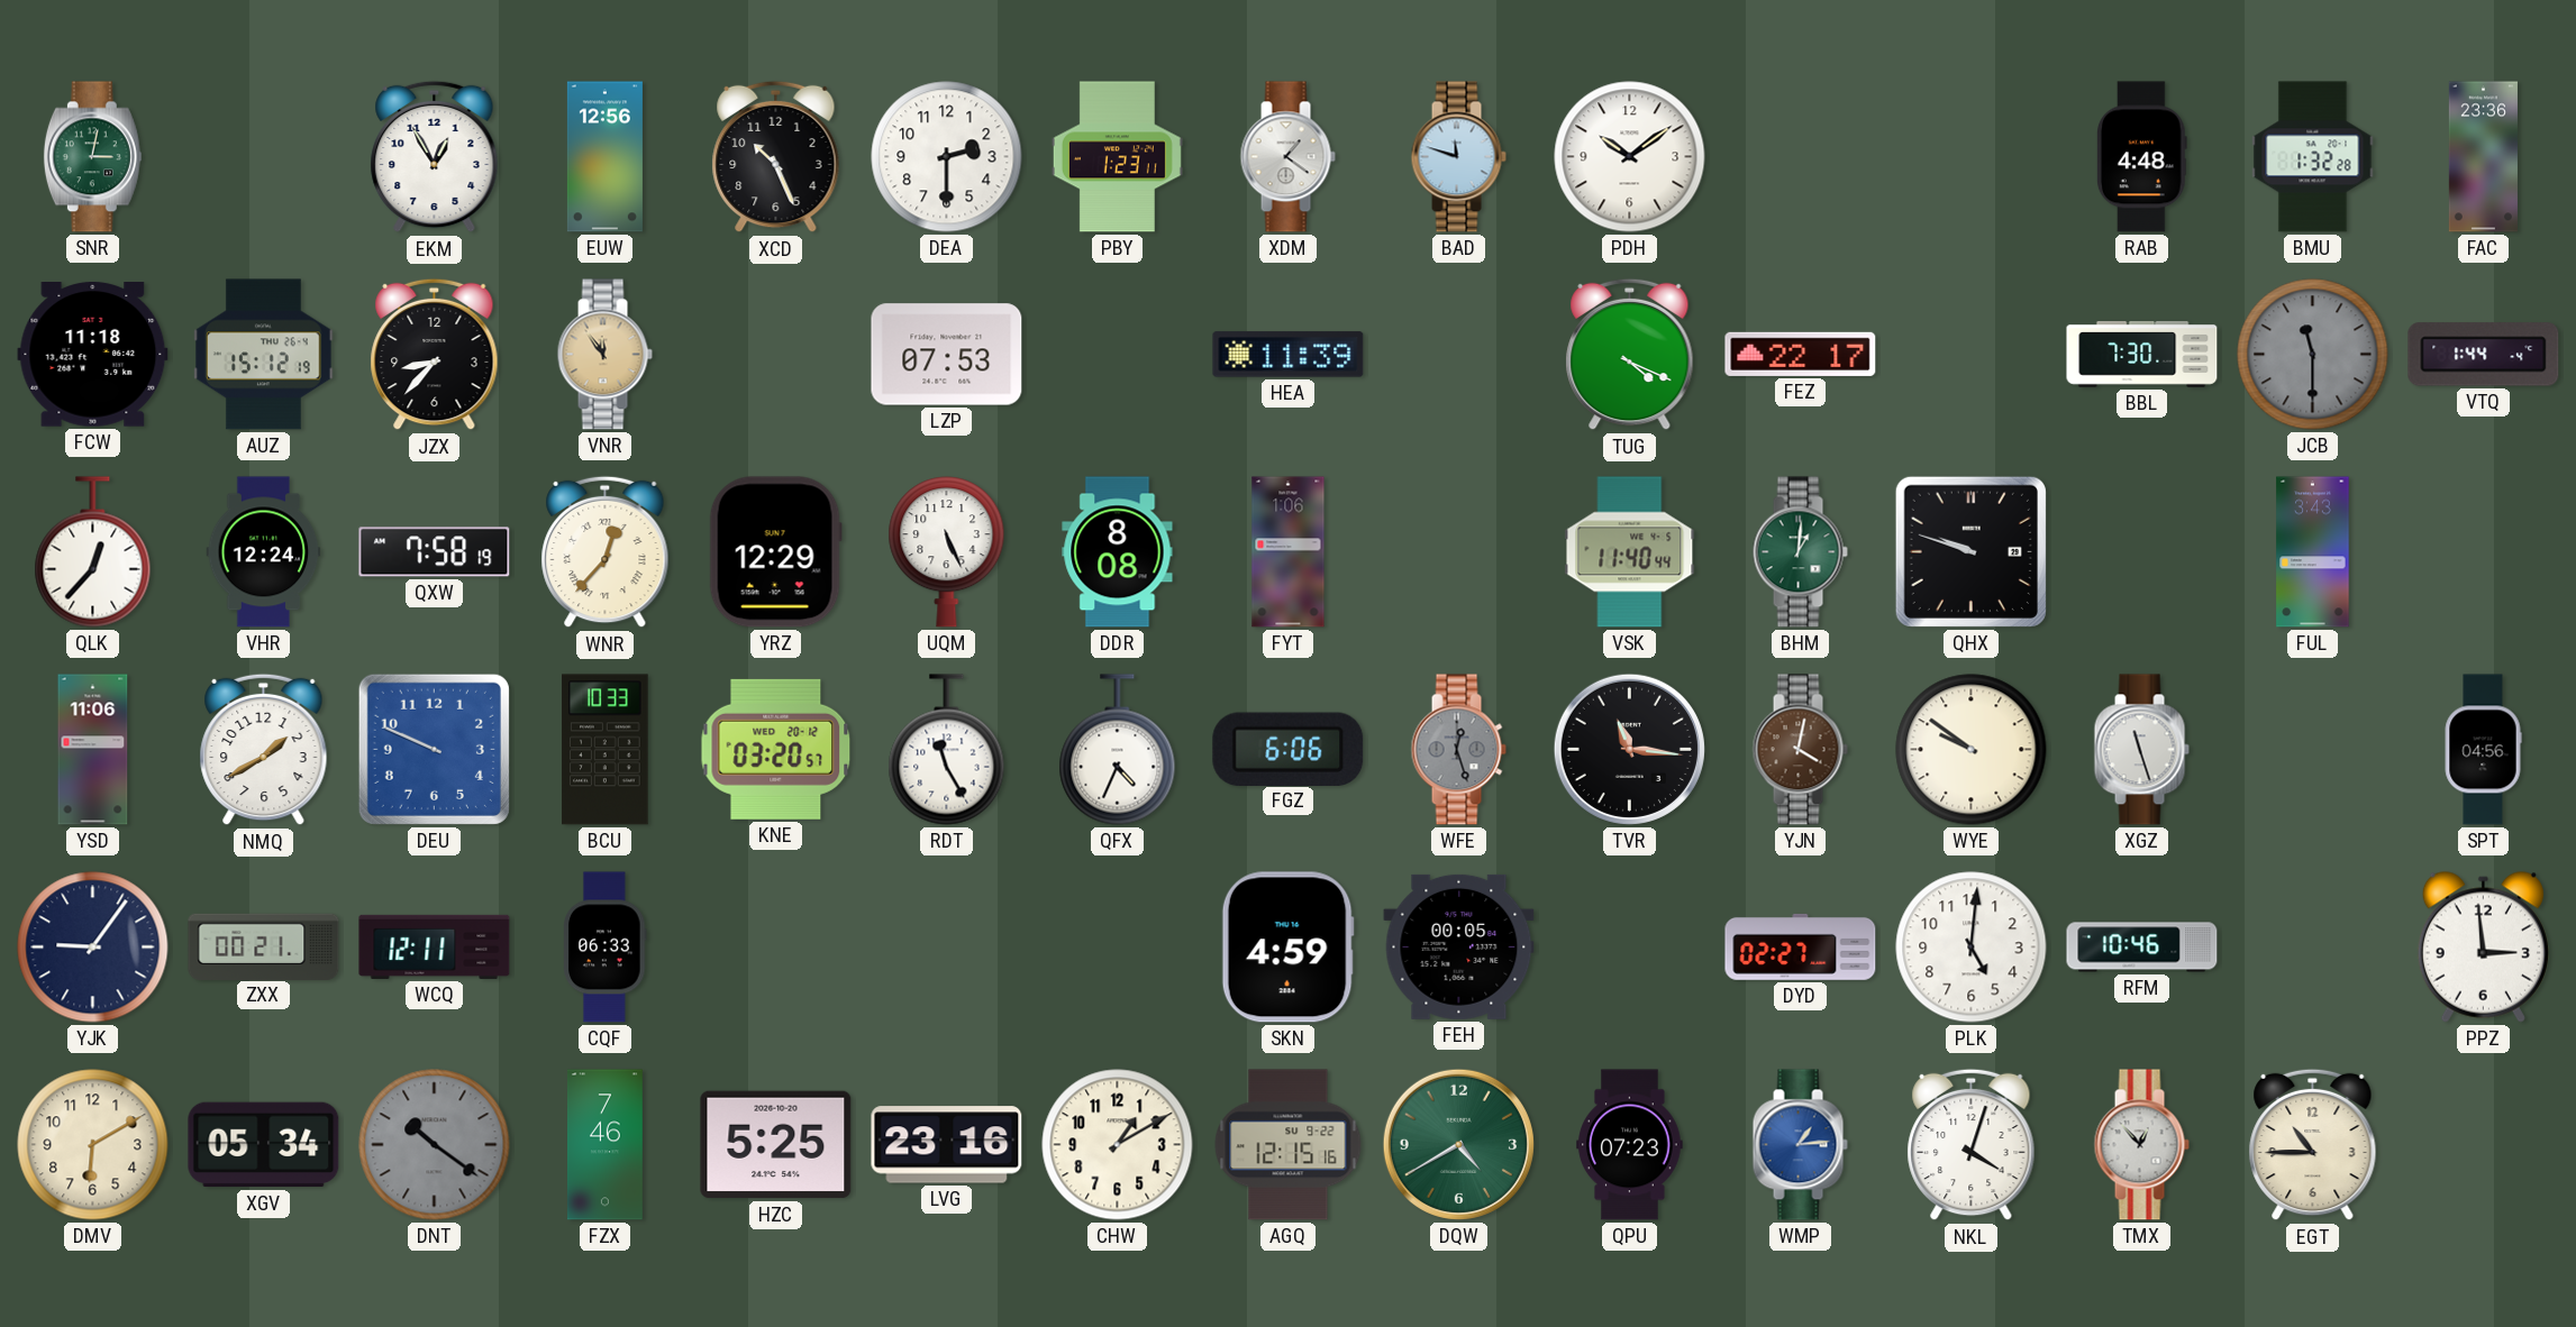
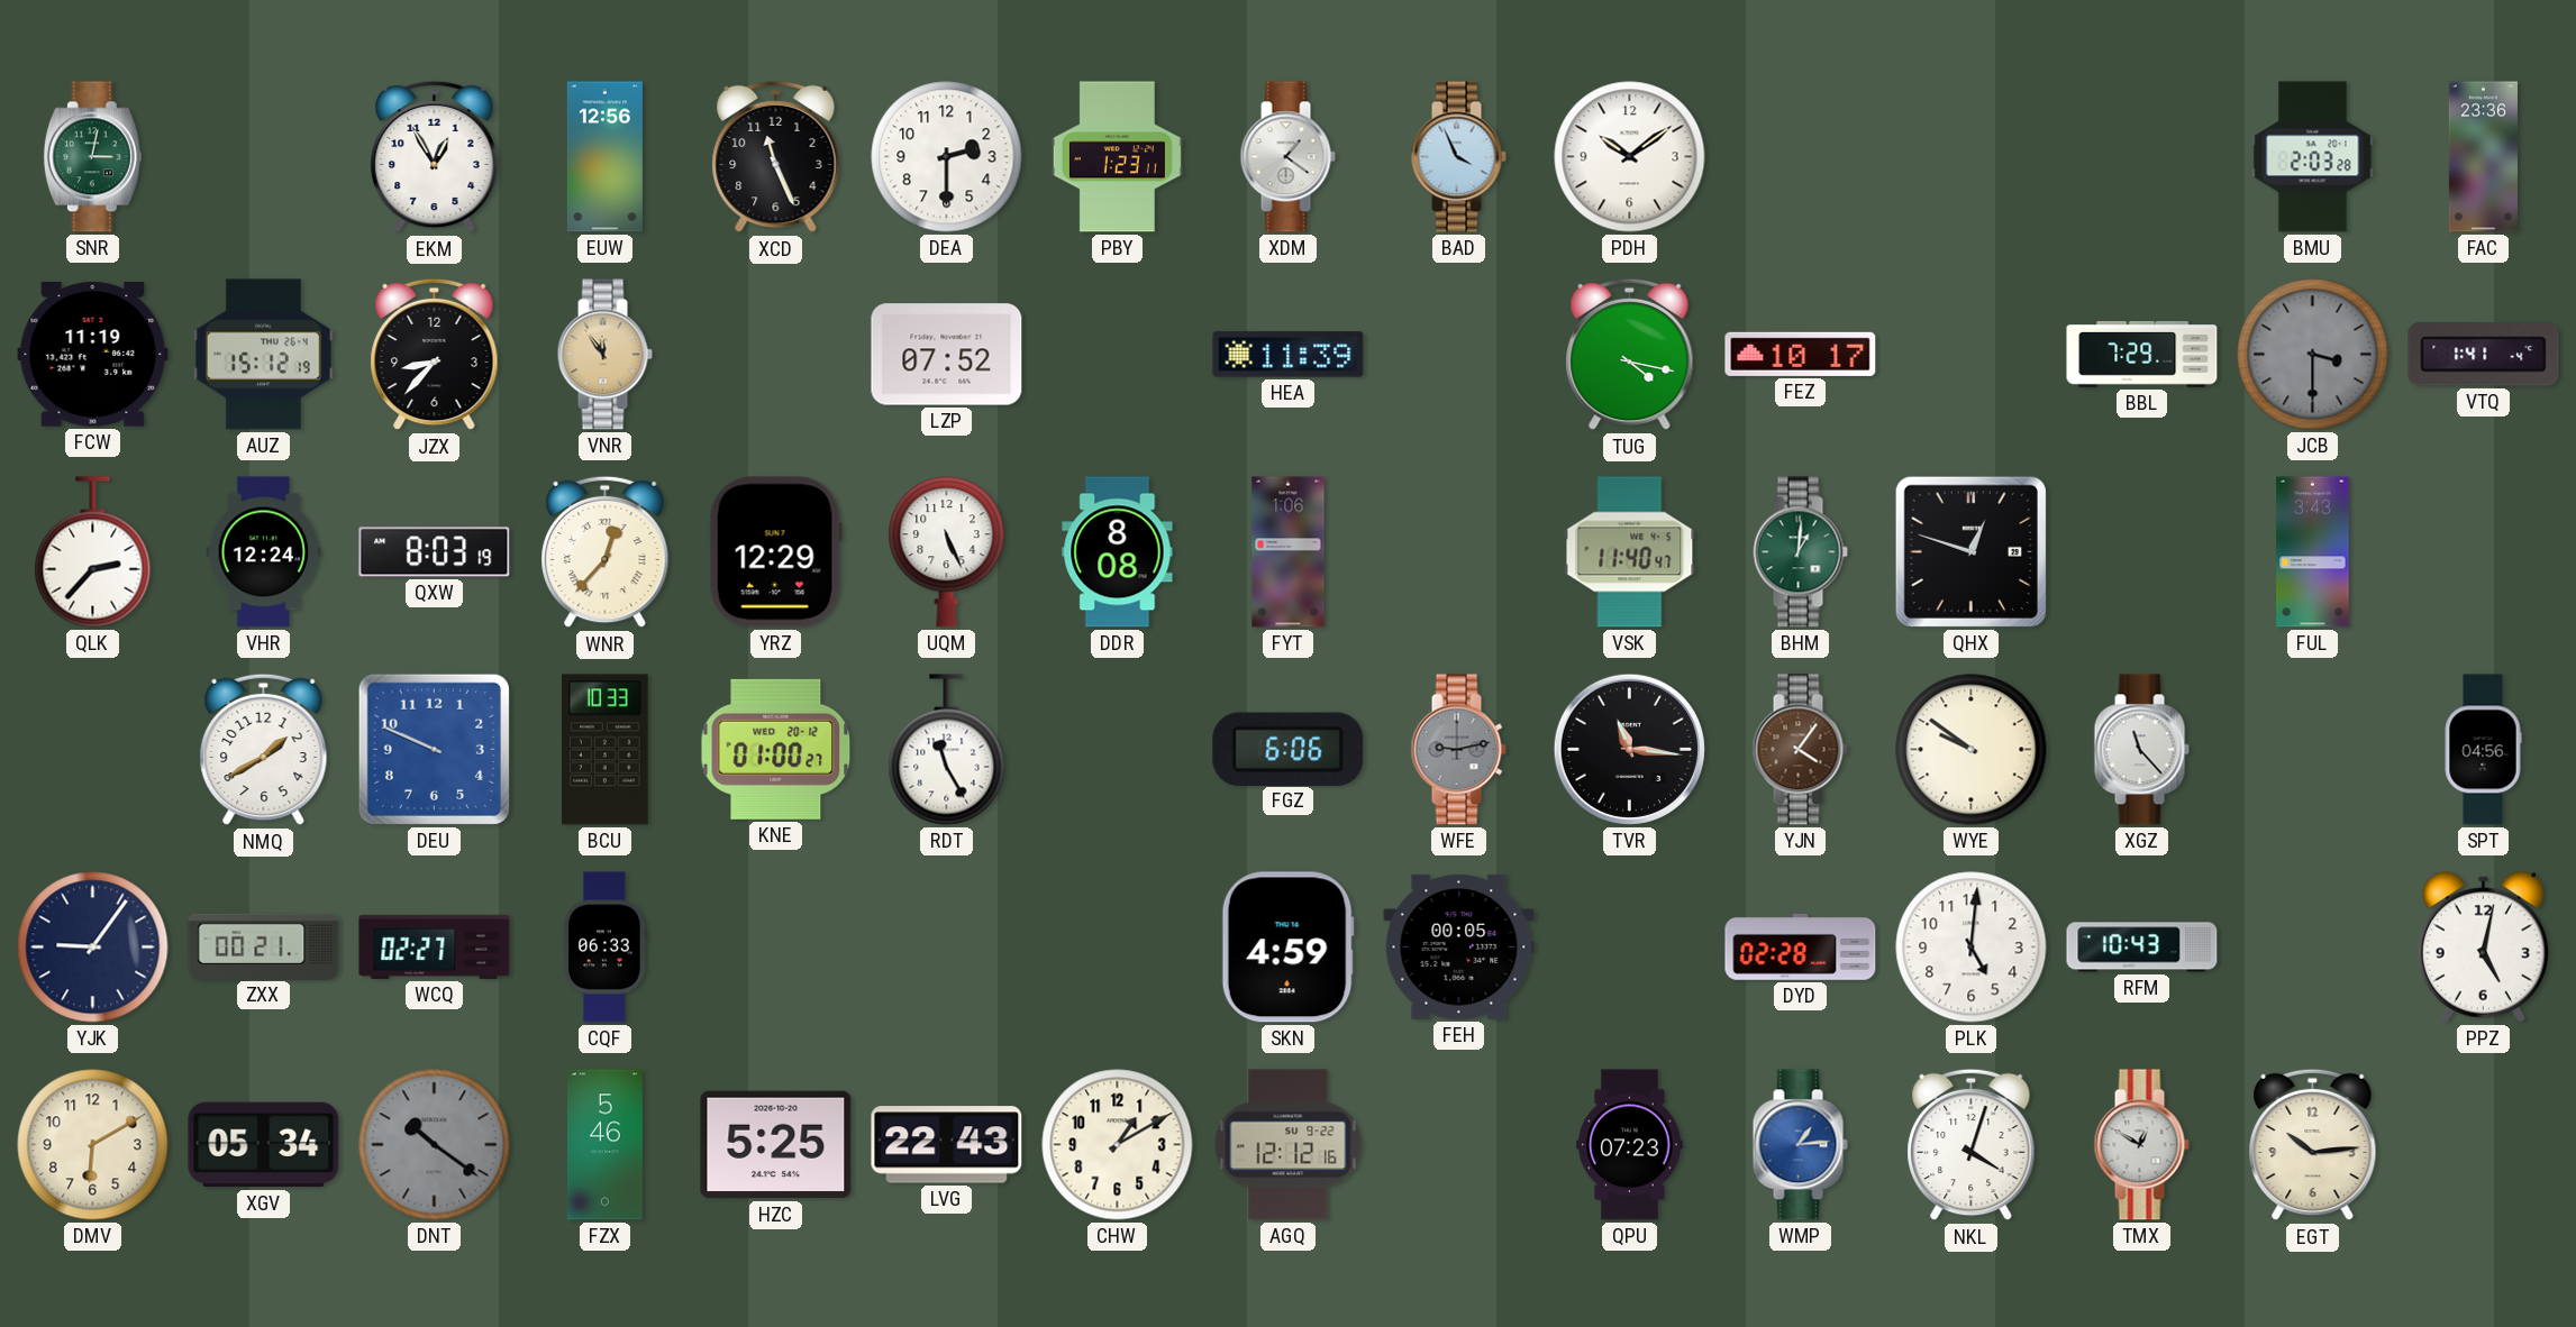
XCD: 10:26 -> 11:26
BAD: 11:48 -> 3:56
RAB: 4:48 -> none
BMU: 1:32 -> 2:03
FCW: 11:18 -> 11:19
LZP: 07:53 -> 07:52
TUG: 4:19 -> 4:17
FEZ: 22:17 -> 10:17
BBL: 7:30 -> 7:29
JCB: 11:30 -> 3:30
VTQ: 1:44 -> 1:41
QLK: 12:37 -> 2:37
QXW: 7:58 -> 8:03
VSK: 11:40:44 -> 11:40:47
QHX: 9:48 -> 12:48
YSD: 11:06 -> none
KNE: 03:20 -> 01:00
QFX: 4:34 -> none
WFE: 12:27 -> 9:13
YJN: 4:02 -> 4:06
XGZ: 11:27 -> 11:23
WCQ: 12:11 -> 02:27
DYD: 02:27 -> 02:28
RFM: 10:46 -> 10:43
PPZ: 2:59 -> 5:02
FZX: 7:46 -> 5:46
LVG: 23:16 -> 22:43
AGQ: 12:15 -> 12:12
DQW: 4:40 -> none
TMX: 12:53 -> 12:50
EGT: 10:45 -> 10:14
